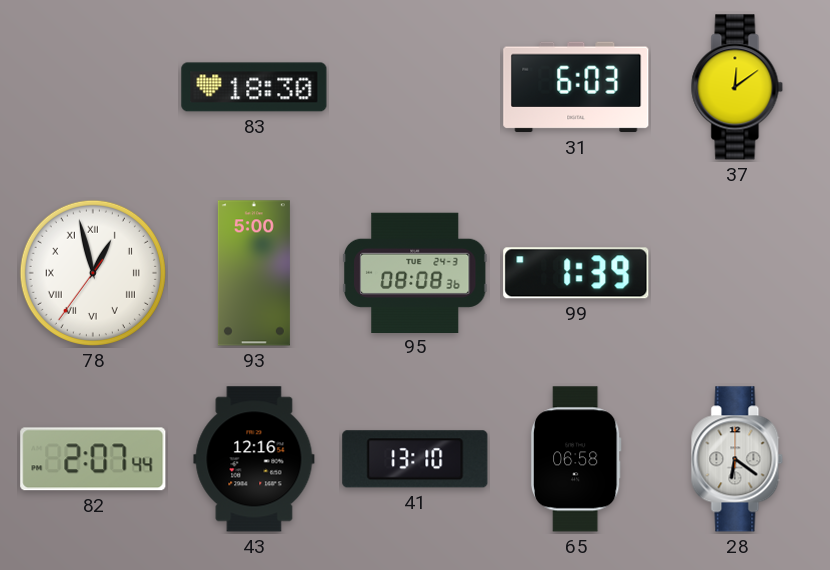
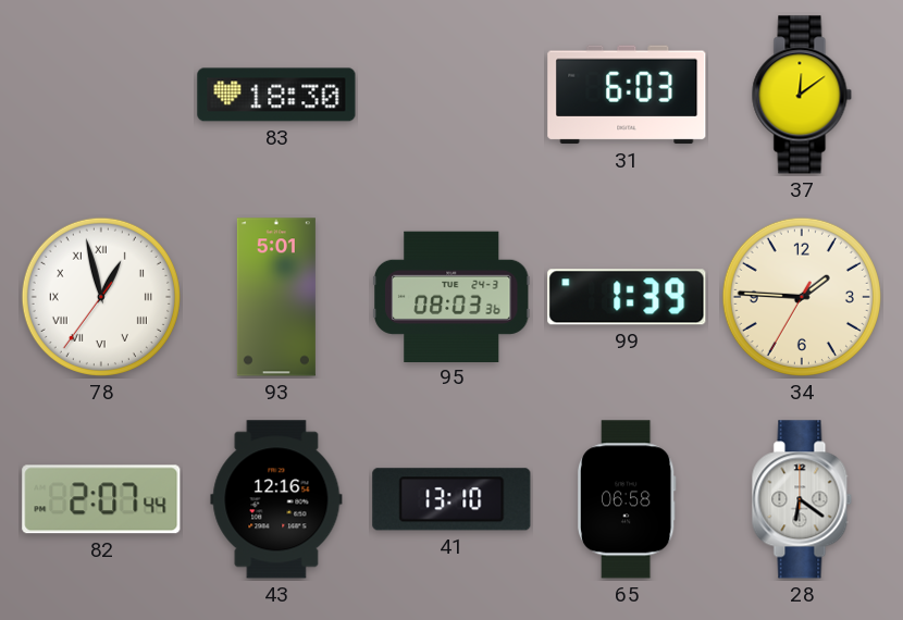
93: 5:00 -> 5:01
95: 08:08 -> 08:03
34: none -> 1:45
